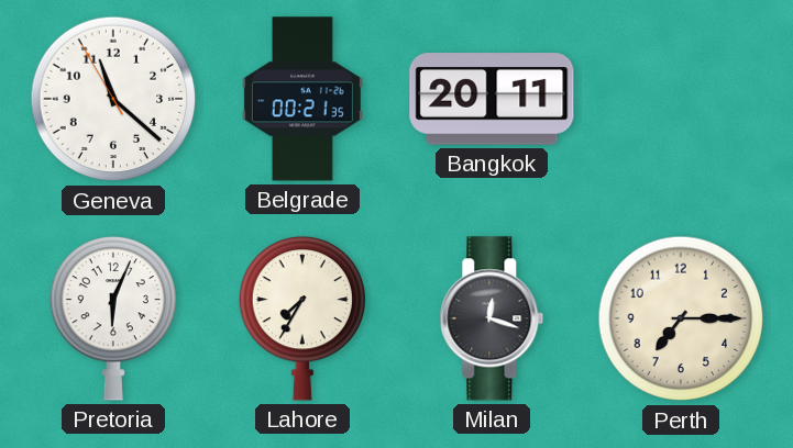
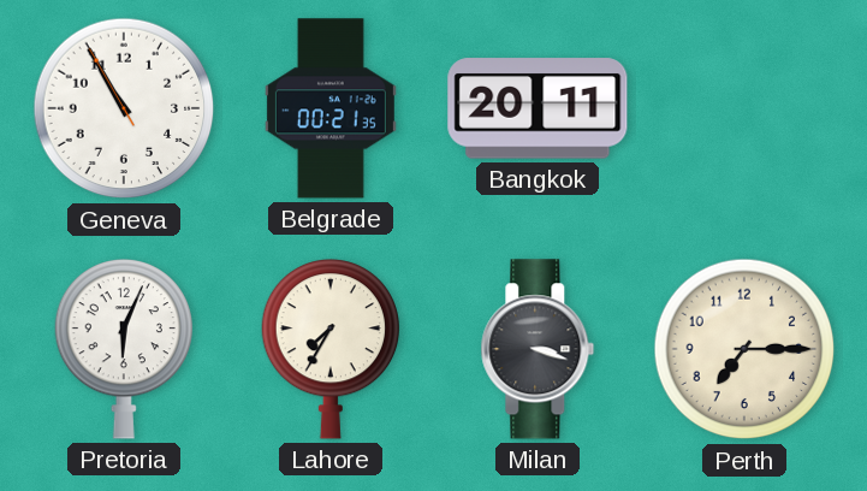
Geneva: 11:21 -> 10:54
Milan: 12:18 -> 3:18
